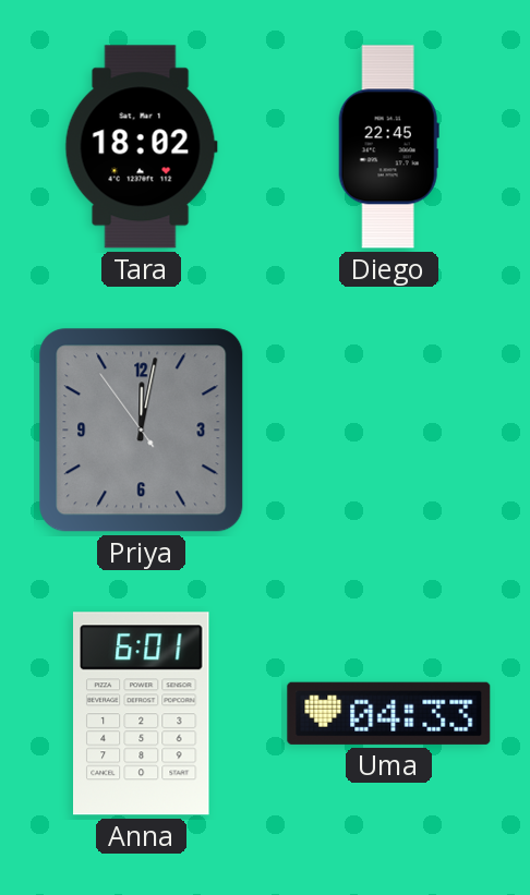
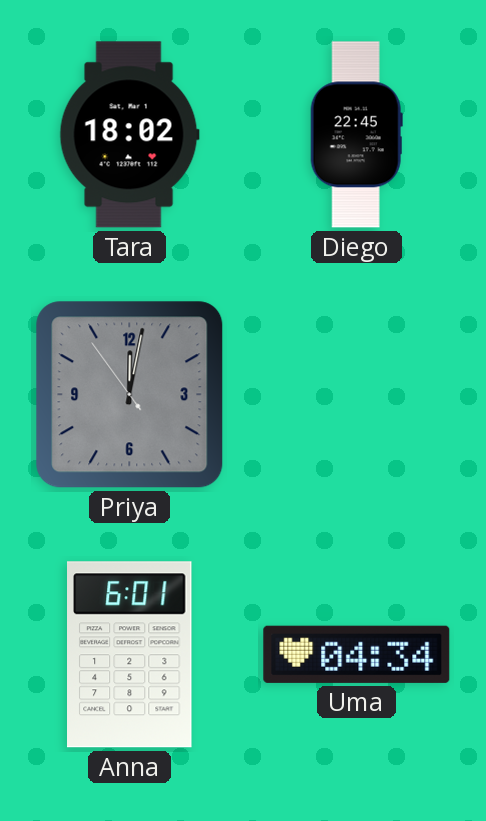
Uma: 04:33 -> 04:34
